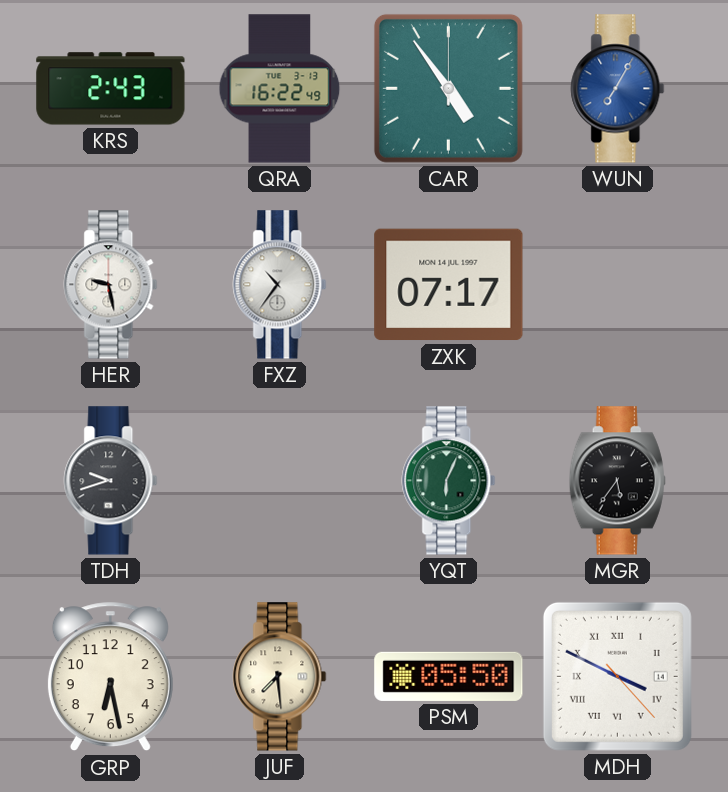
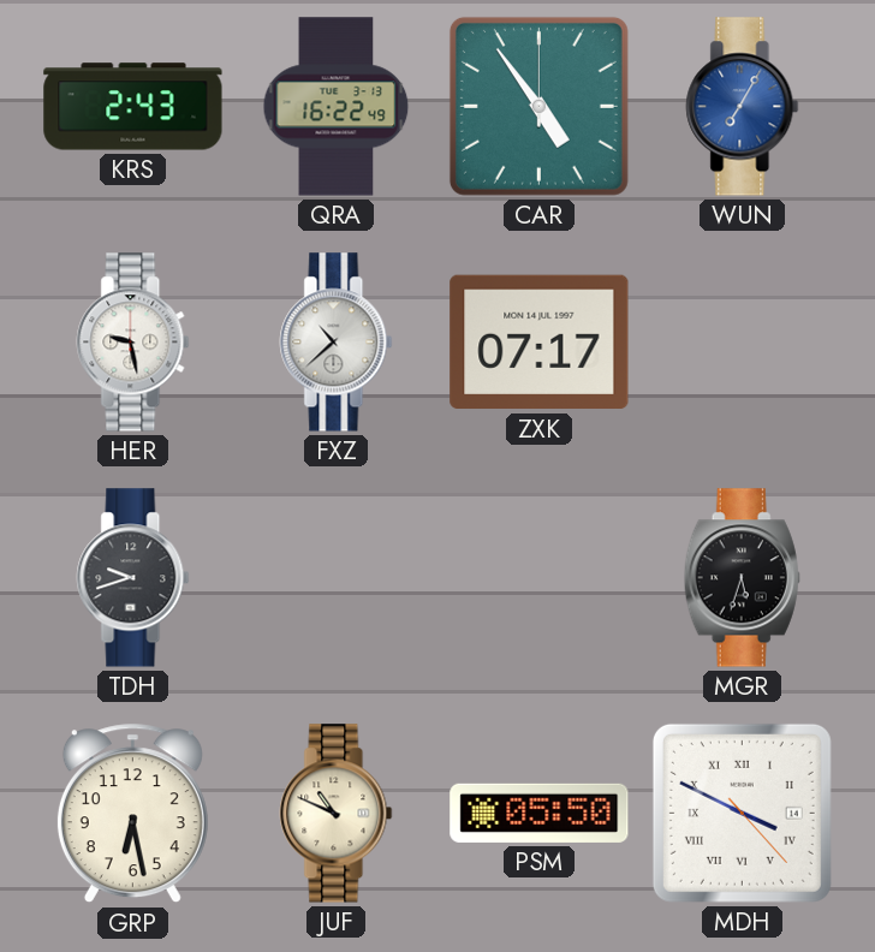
FXZ: 10:36 -> 10:38
YQT: 6:04 -> none
MGR: 5:36 -> 5:33
JUF: 7:29 -> 10:49
